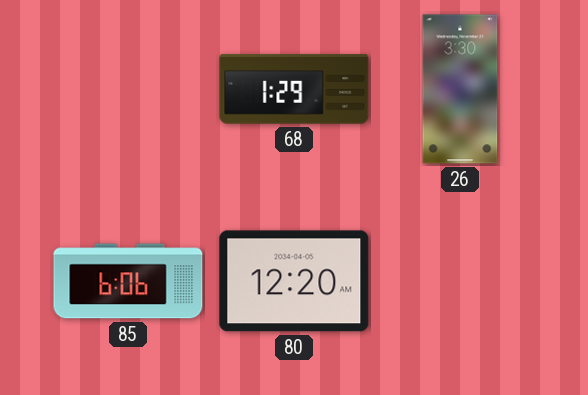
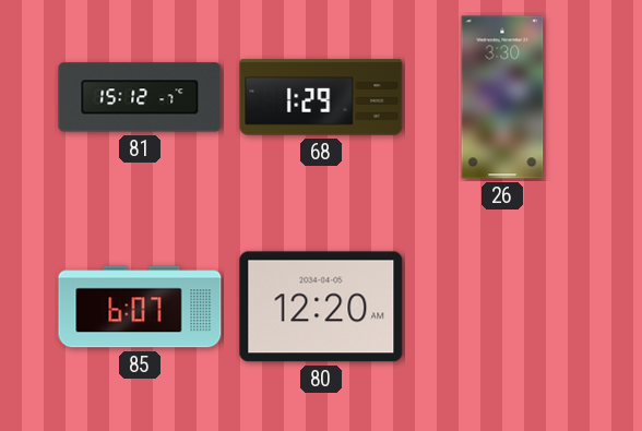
81: none -> 15:12
85: 6:06 -> 6:07
